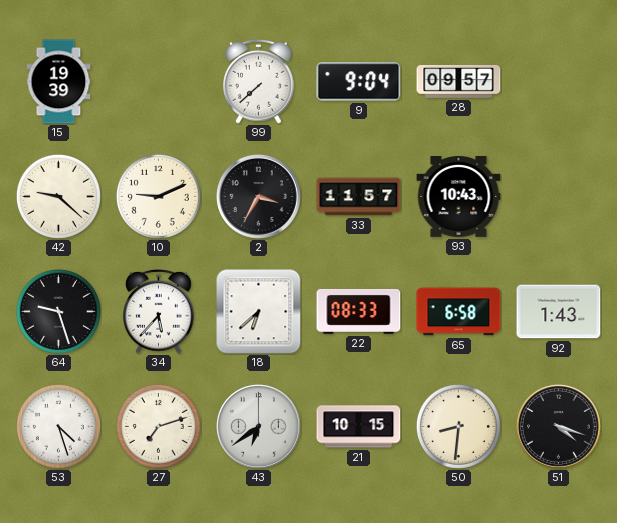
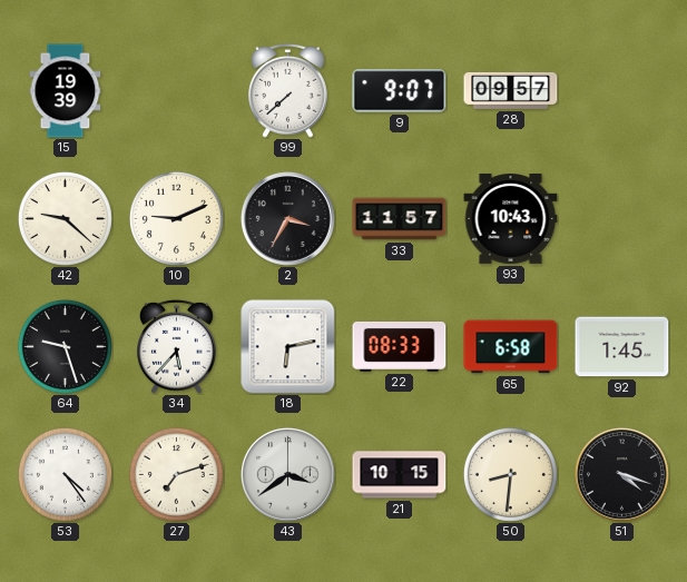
9: 9:04 -> 9:07
18: 6:38 -> 6:13
92: 1:43 -> 1:45
53: 4:27 -> 4:24
43: 6:39 -> 3:39
